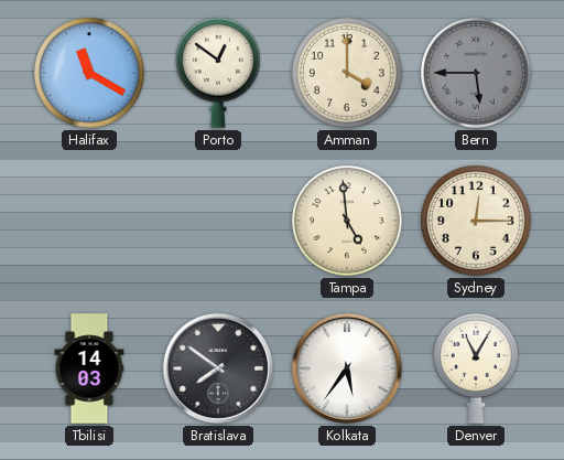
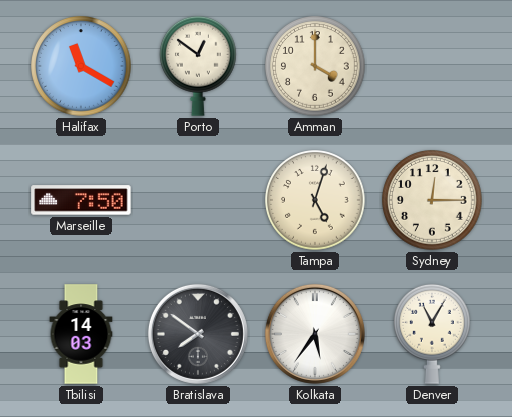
Bern: 5:45 -> none
Marseille: none -> 7:50
Tampa: 4:59 -> 5:03
